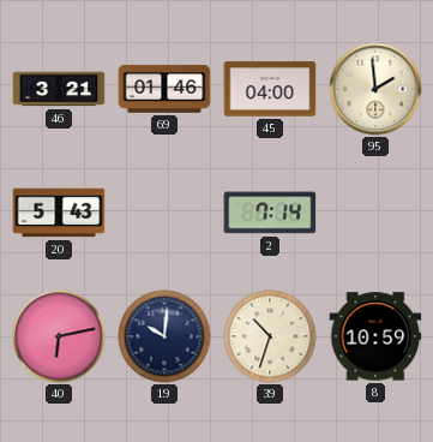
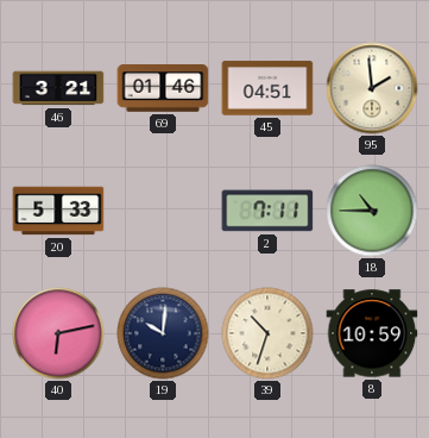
45: 04:00 -> 04:51
20: 5:43 -> 5:33
2: 7:14 -> 7:11
18: none -> 10:45
